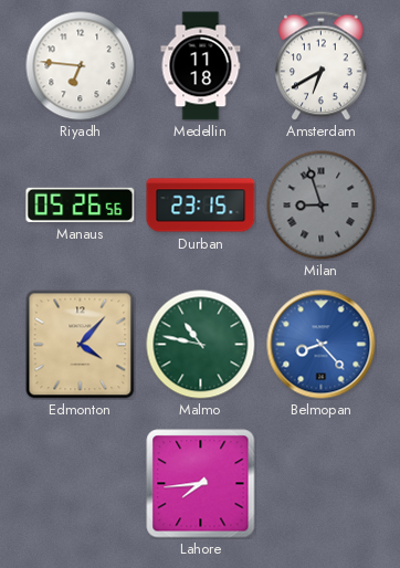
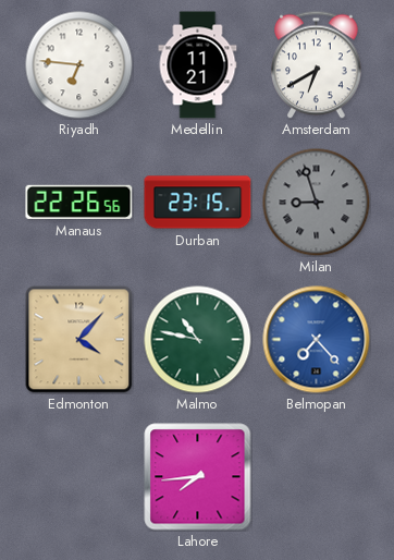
Medellin: 11:18 -> 11:21
Manaus: 05:26 -> 22:26
Belmopan: 8:23 -> 7:23
